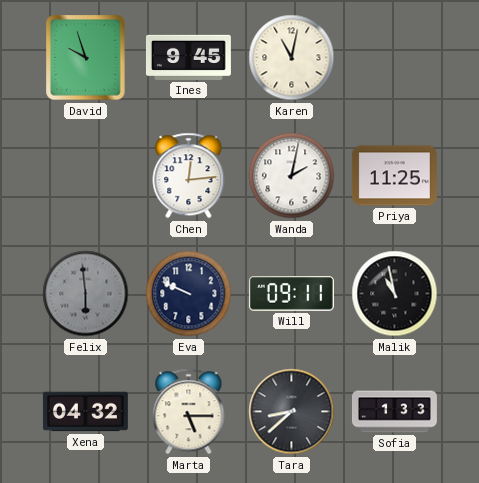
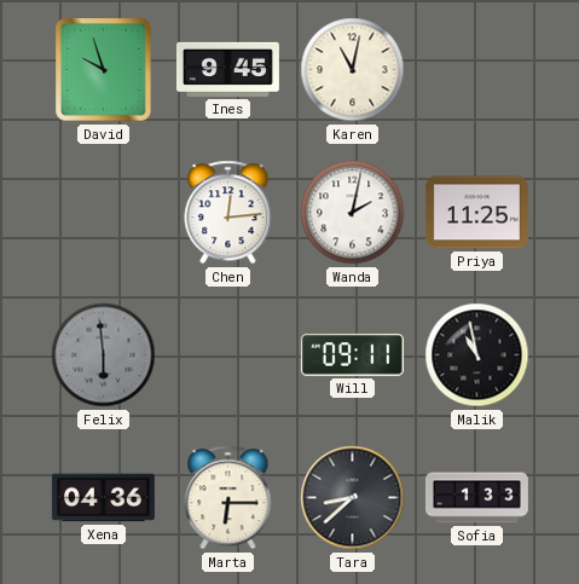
Eva: 9:49 -> none
Xena: 04:32 -> 04:36
Marta: 5:15 -> 6:15
